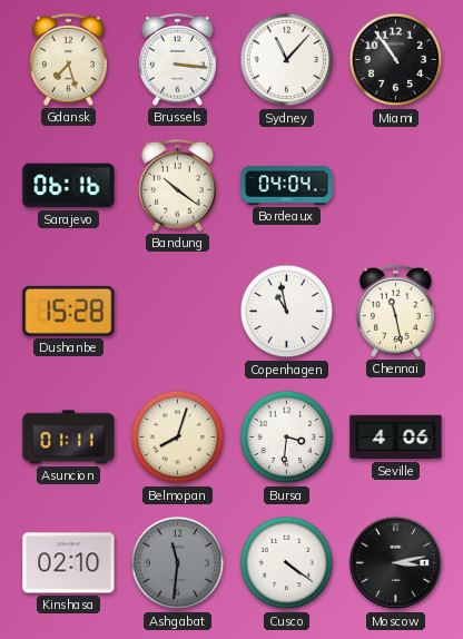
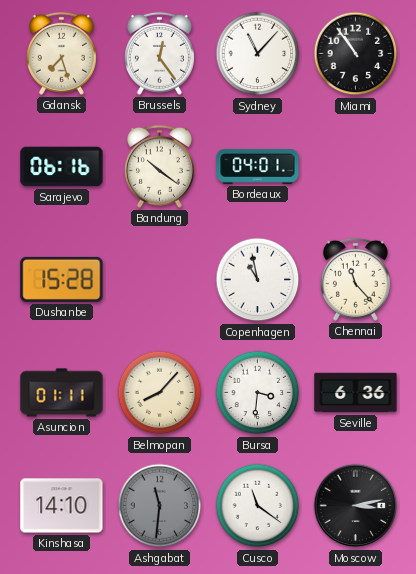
Brussels: 3:16 -> 12:24
Bordeaux: 04:04 -> 04:01
Chennai: 11:28 -> 11:23
Belmopan: 8:03 -> 8:07
Seville: 4:06 -> 6:36
Kinshasa: 02:10 -> 14:10
Cusco: 4:21 -> 11:21
